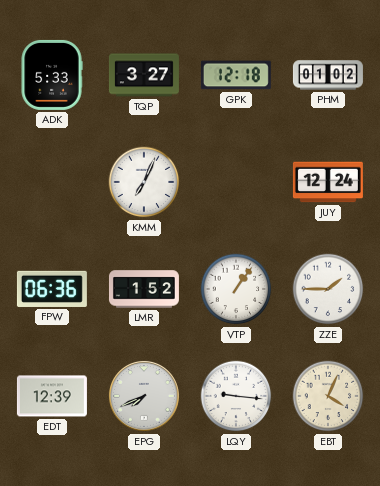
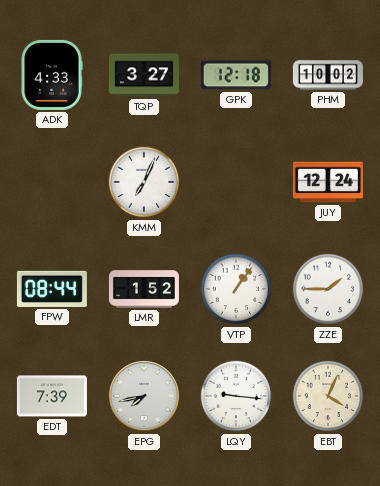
ADK: 5:33 -> 4:33
PHM: 01:02 -> 10:02
FPW: 06:36 -> 08:44
EDT: 12:39 -> 7:39
EPG: 7:41 -> 7:43
